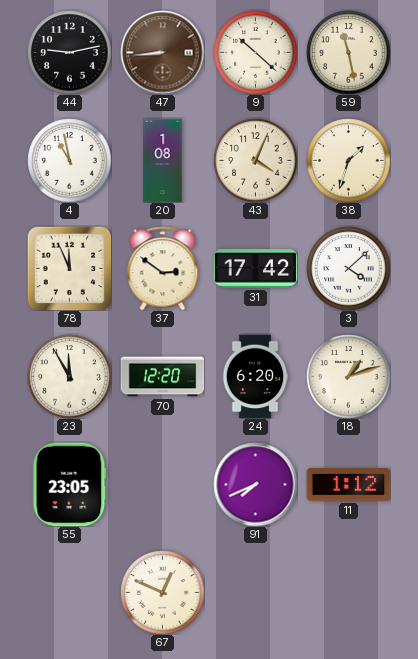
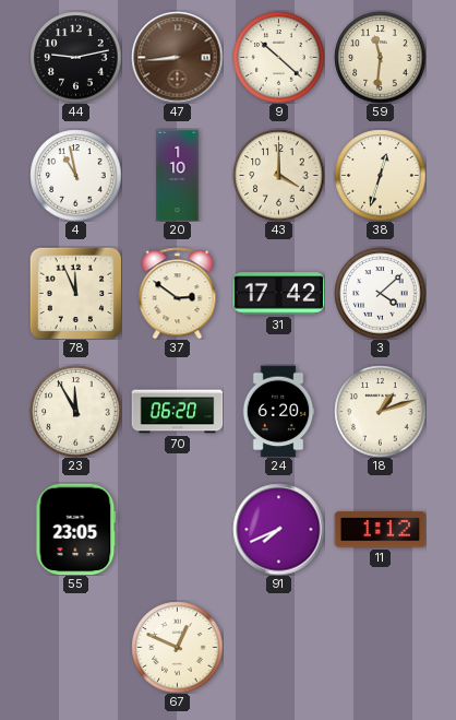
59: 11:28 -> 11:31
20: 1:08 -> 1:10
43: 4:04 -> 4:00
38: 1:33 -> 12:33
70: 12:20 -> 06:20
